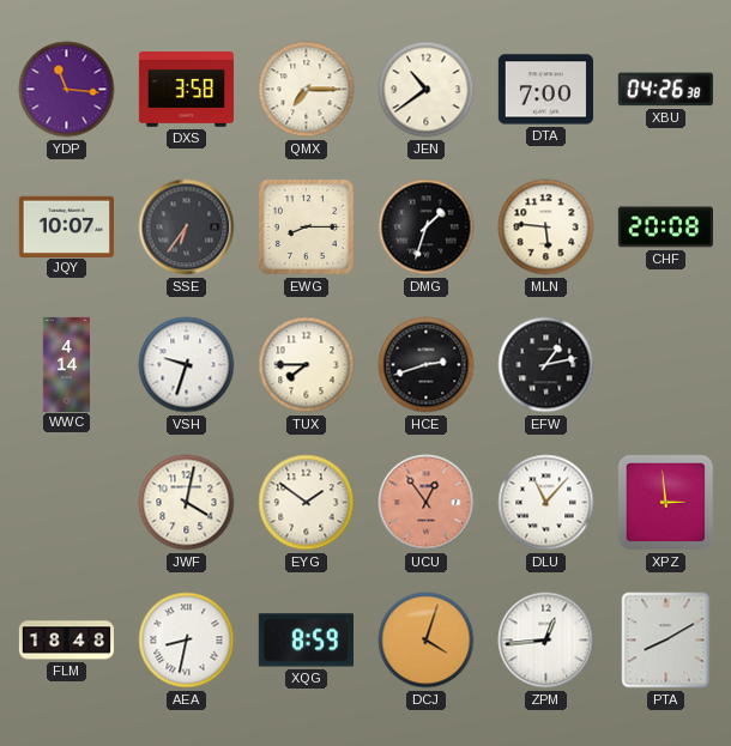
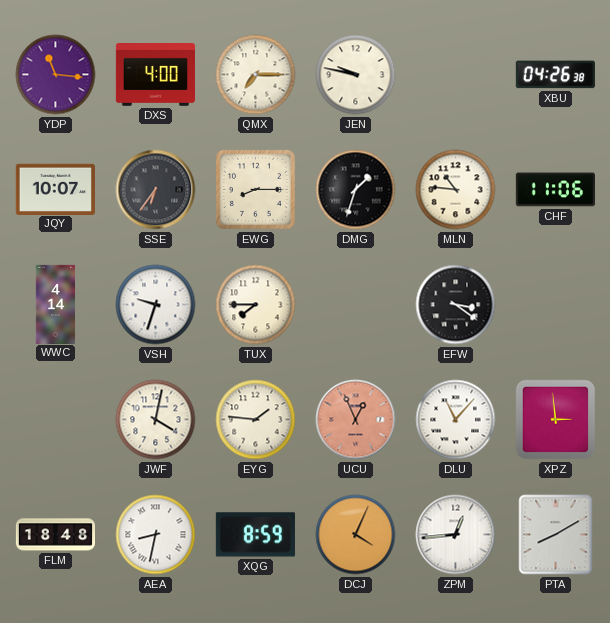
DXS: 3:58 -> 4:00
JEN: 10:39 -> 9:47
DTA: 7:00 -> none
MLN: 5:46 -> 10:46
CHF: 20:08 -> 11:06
HCE: 2:42 -> none
EFW: 1:13 -> 3:21
EYG: 1:51 -> 1:46
UCU: 12:54 -> 12:56
DCJ: 4:03 -> 4:04
